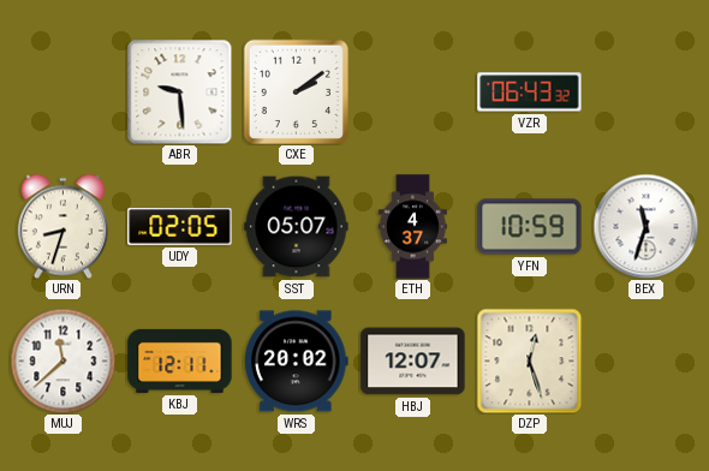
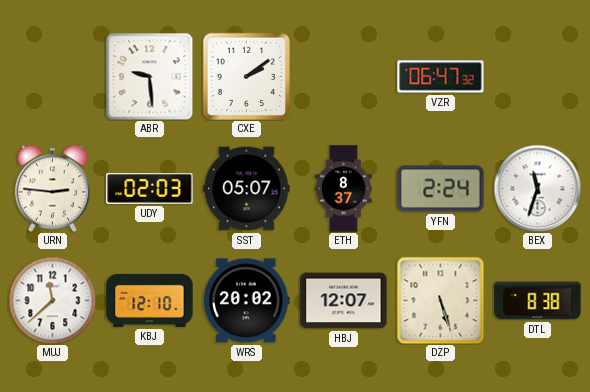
VZR: 06:43 -> 06:47
URN: 8:33 -> 2:46
UDY: 02:05 -> 02:03
ETH: 4:37 -> 8:37
YFN: 10:59 -> 2:24
KBJ: 12:11 -> 12:10
DZP: 12:27 -> 5:27
DTL: none -> 8:38
